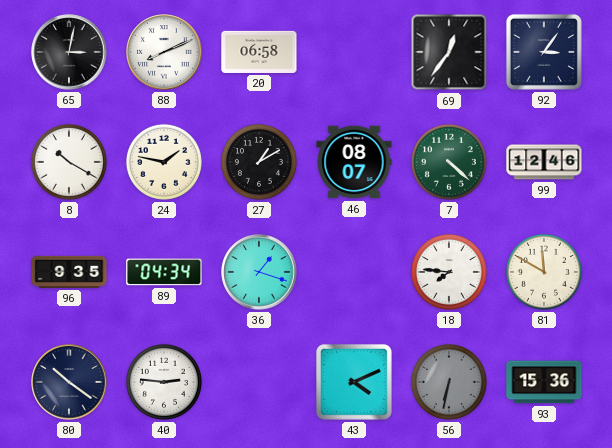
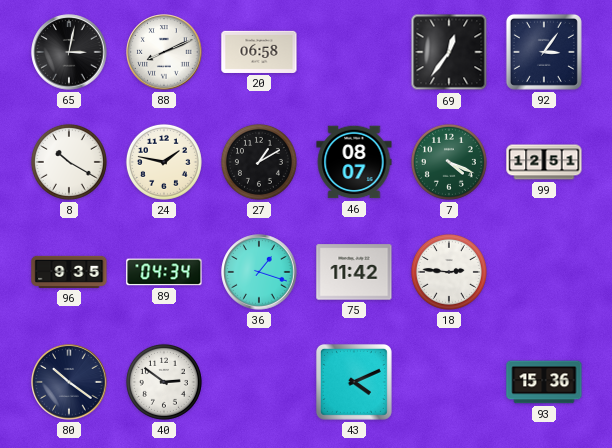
7: 4:22 -> 4:19
99: 12:46 -> 12:51
75: none -> 11:42
18: 7:46 -> 2:46
81: 11:50 -> none
40: 2:46 -> 2:51
56: 6:32 -> none
